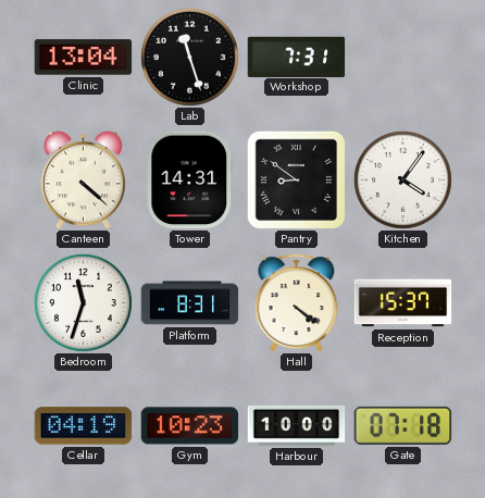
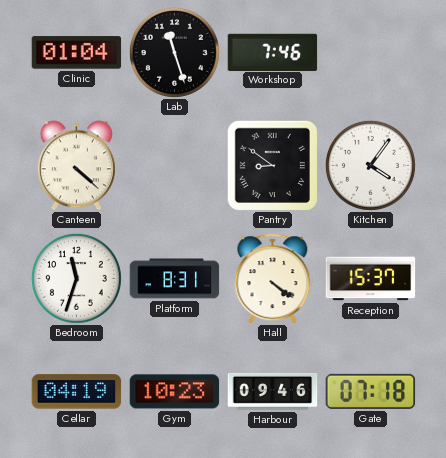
Clinic: 13:04 -> 01:04
Workshop: 7:31 -> 7:46
Tower: 14:31 -> none
Harbour: 10:00 -> 09:46
